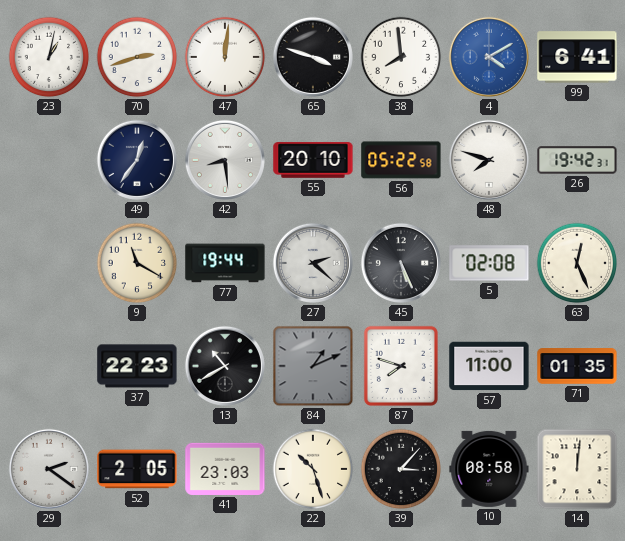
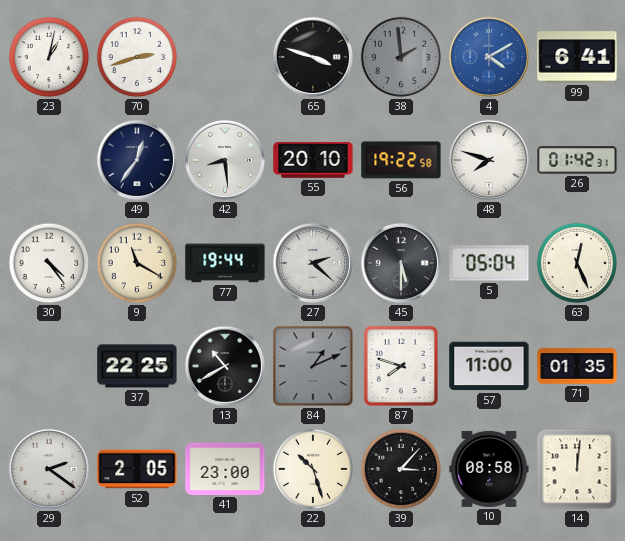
47: 12:01 -> none
38: 7:59 -> 1:59
38 dial: white -> grey
56: 05:22 -> 19:22
26: 19:42 -> 01:42
30: none -> 4:24
45: 5:26 -> 5:30
5: 02:08 -> 05:04
37: 22:23 -> 22:25
41: 23:03 -> 23:00
